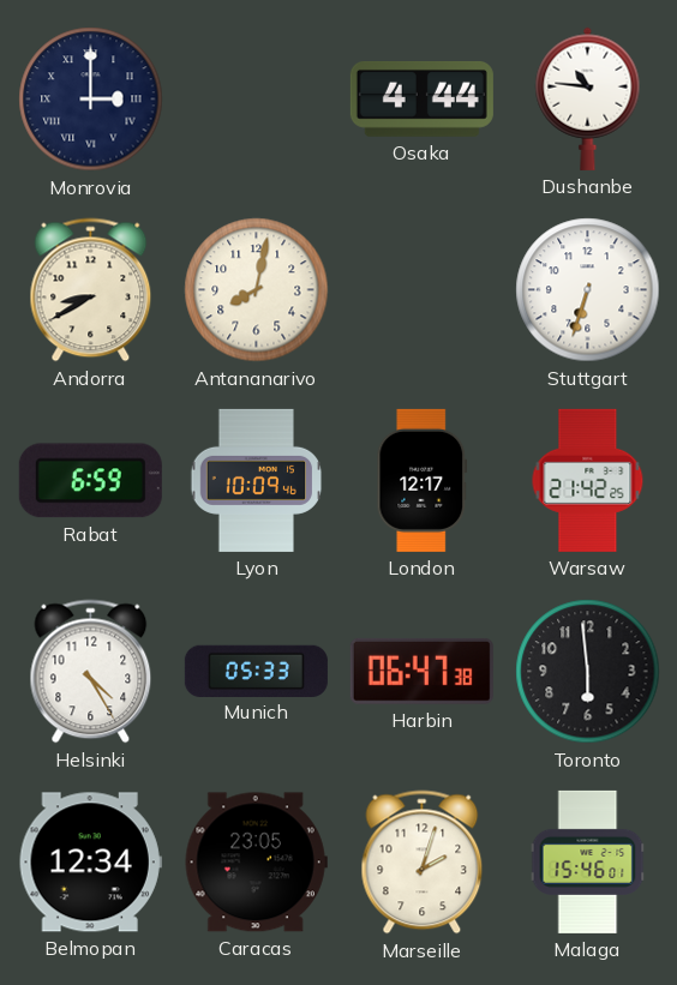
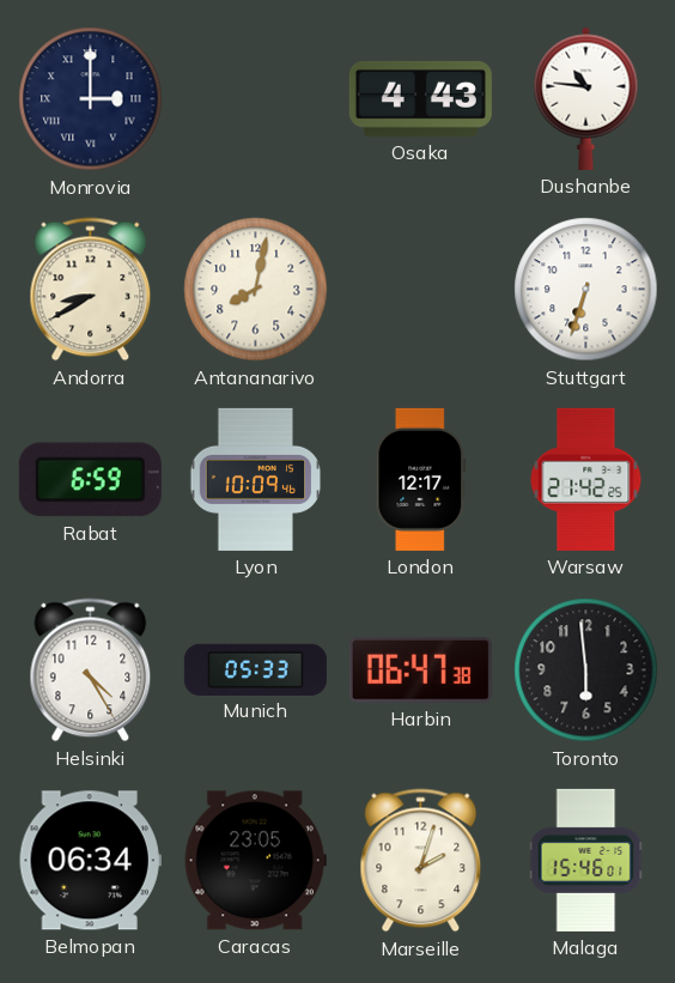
Osaka: 4:44 -> 4:43
Belmopan: 12:34 -> 06:34
